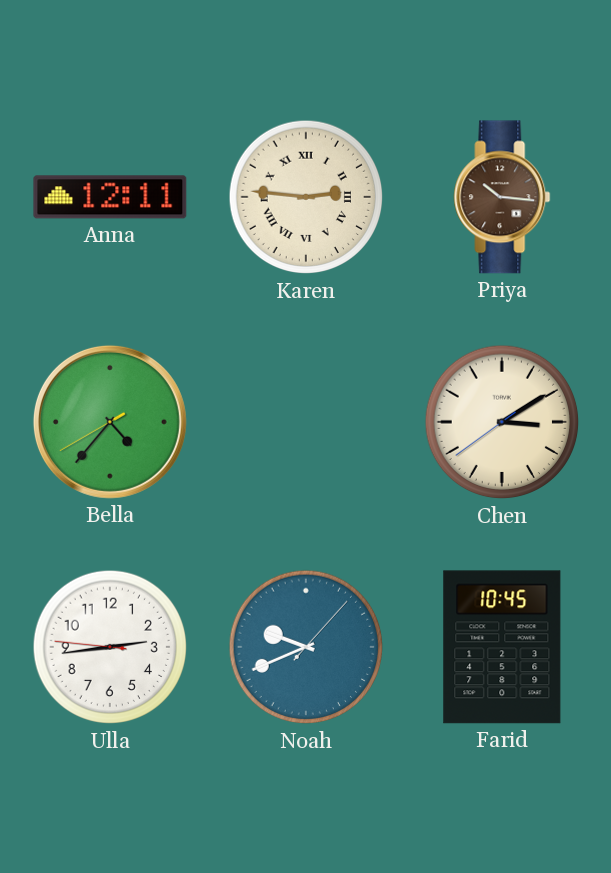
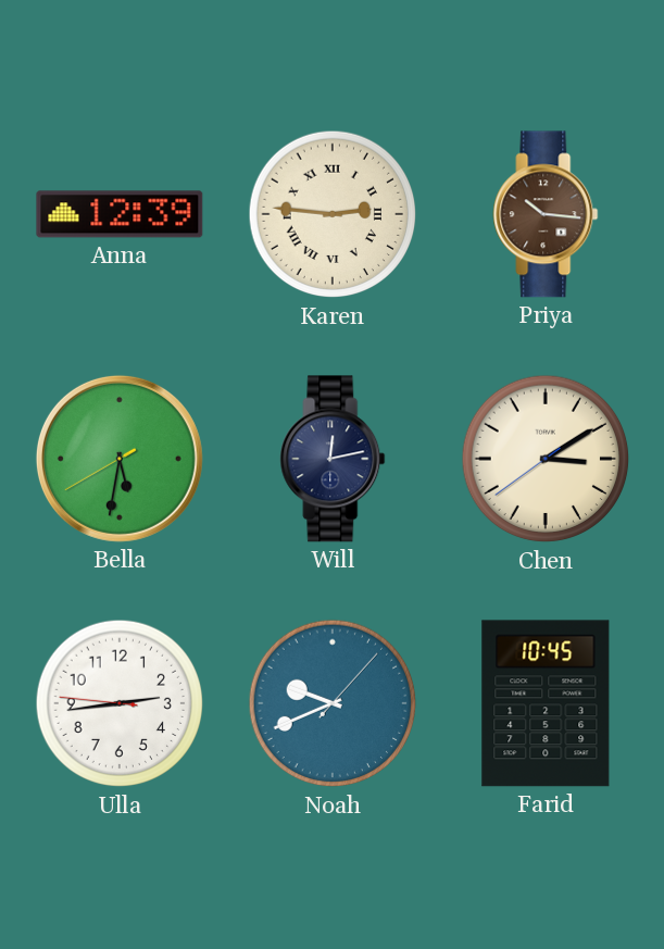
Anna: 12:11 -> 12:39
Bella: 4:36 -> 5:31
Will: none -> 12:13
